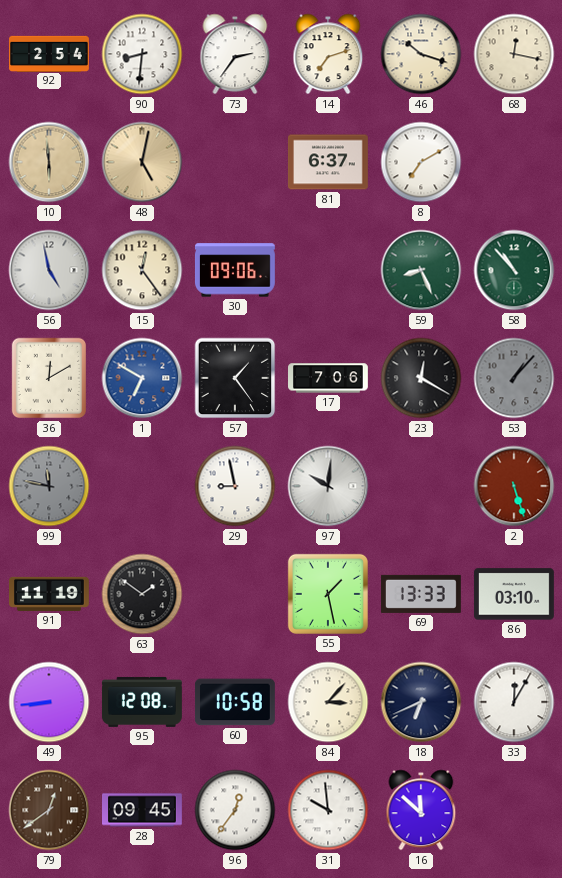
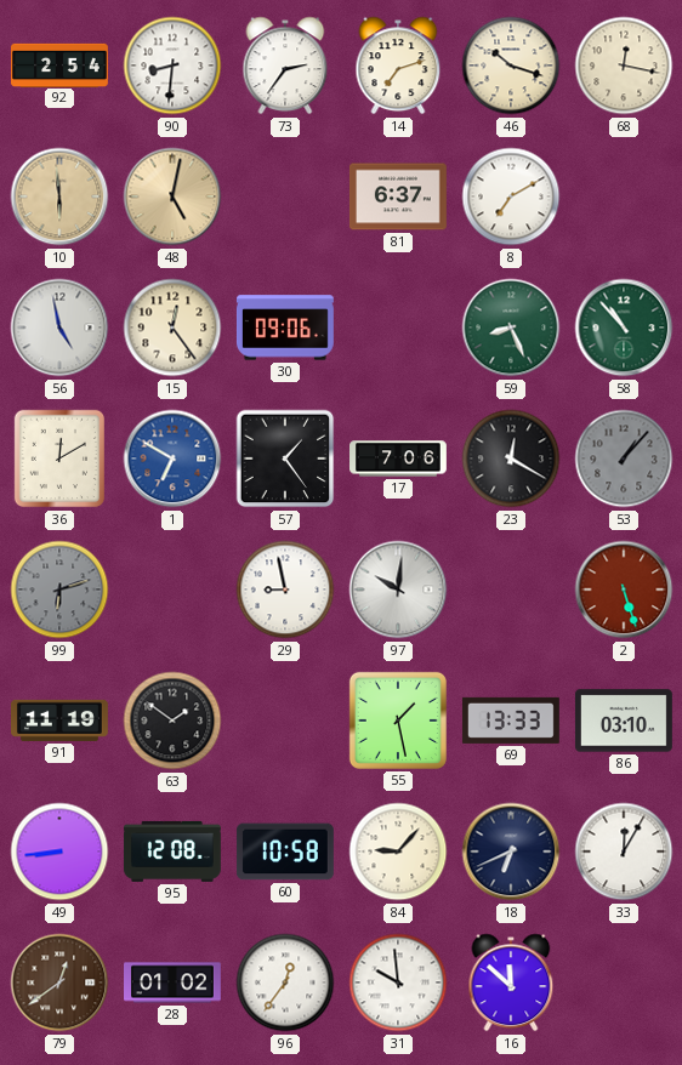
99: 11:47 -> 6:12
84: 3:07 -> 9:07
28: 09:45 -> 01:02
